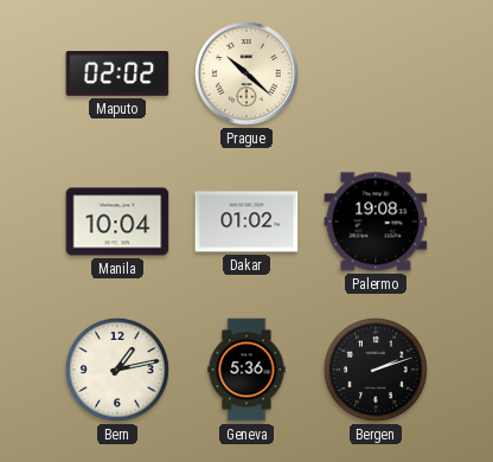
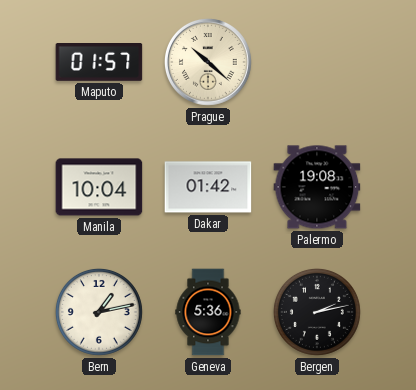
Maputo: 02:02 -> 01:57
Dakar: 01:02 -> 01:42
Bergen: 2:12 -> 2:13
